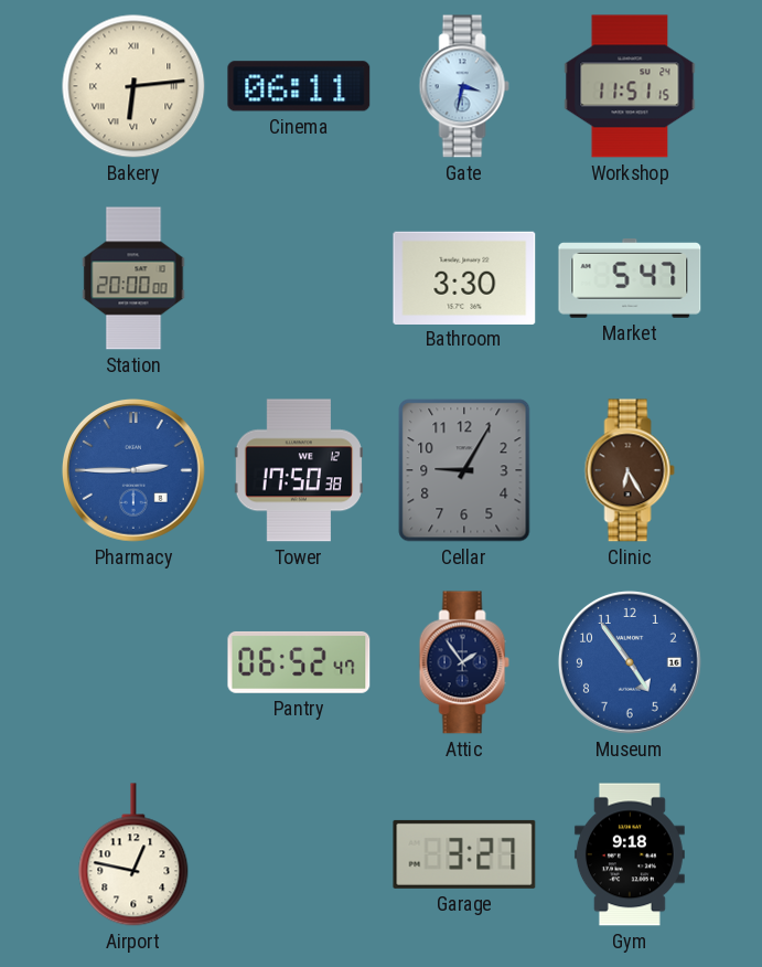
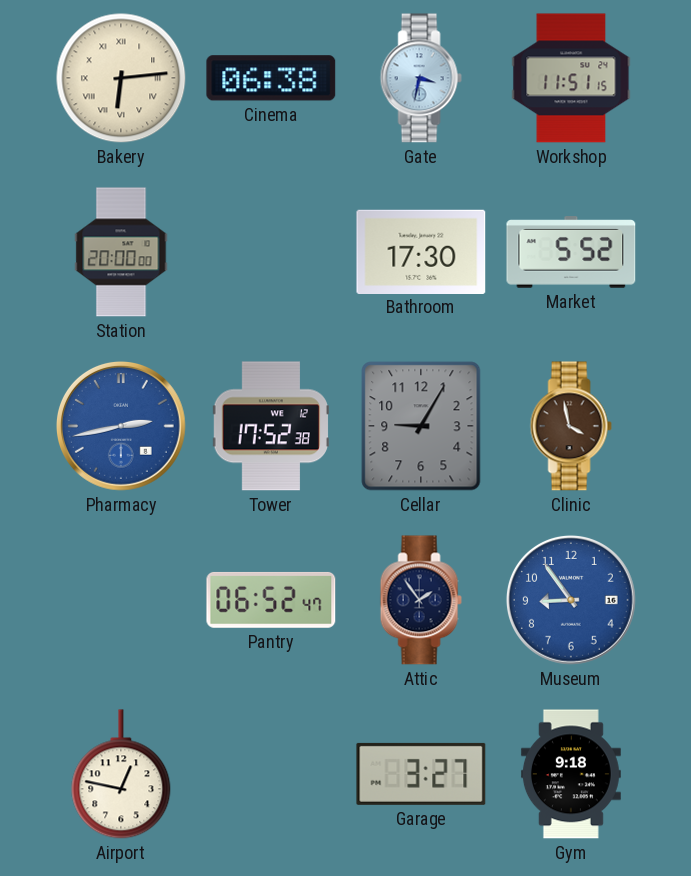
Cinema: 06:11 -> 06:38
Bathroom: 3:30 -> 17:30
Market: 5:47 -> 5:52
Pharmacy: 2:45 -> 2:43
Tower: 17:50 -> 17:52
Clinic: 6:25 -> 3:58
Museum: 4:54 -> 8:54
